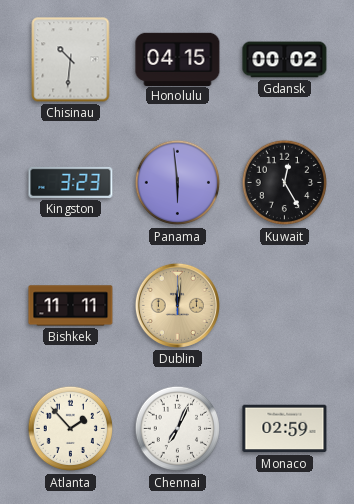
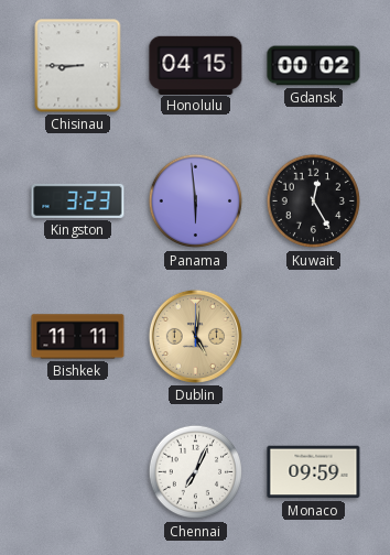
Chisinau: 10:31 -> 8:45
Dublin: 12:01 -> 5:01
Atlanta: 1:53 -> none
Monaco: 02:59 -> 09:59
